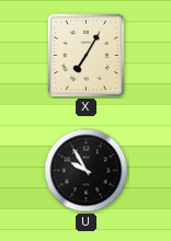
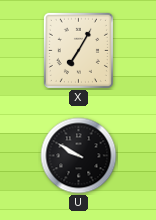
U: 9:55 -> 9:50
